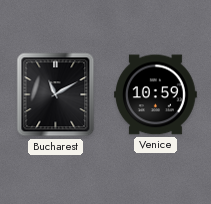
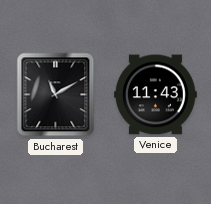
Venice: 10:59 -> 11:43
